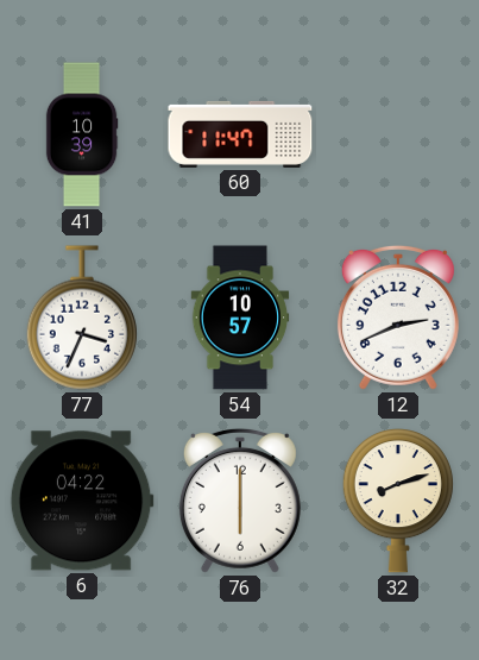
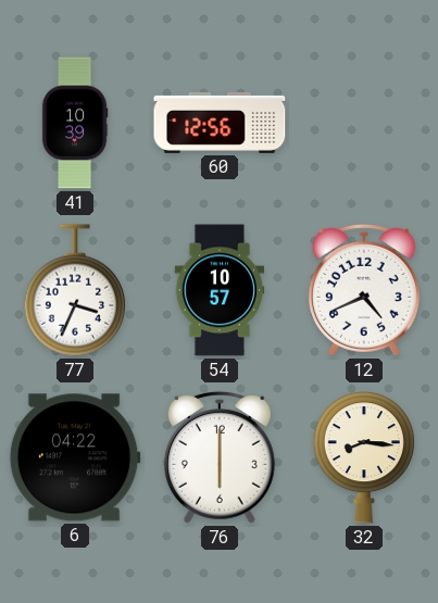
60: 11:47 -> 12:56
12: 2:41 -> 4:41
32: 8:12 -> 8:16
